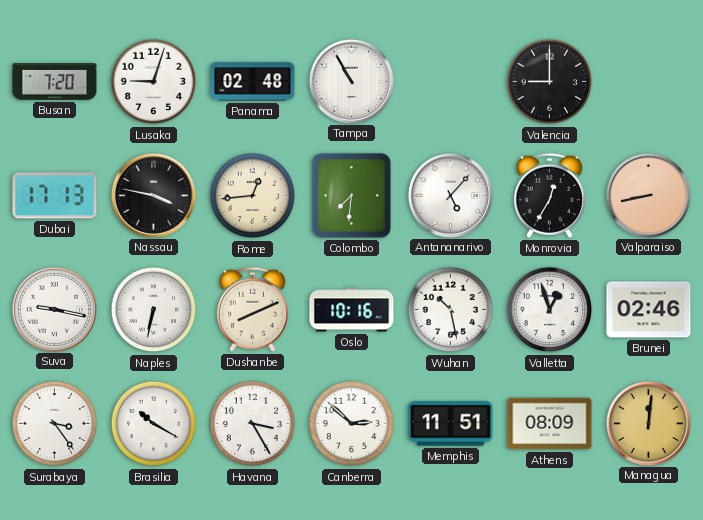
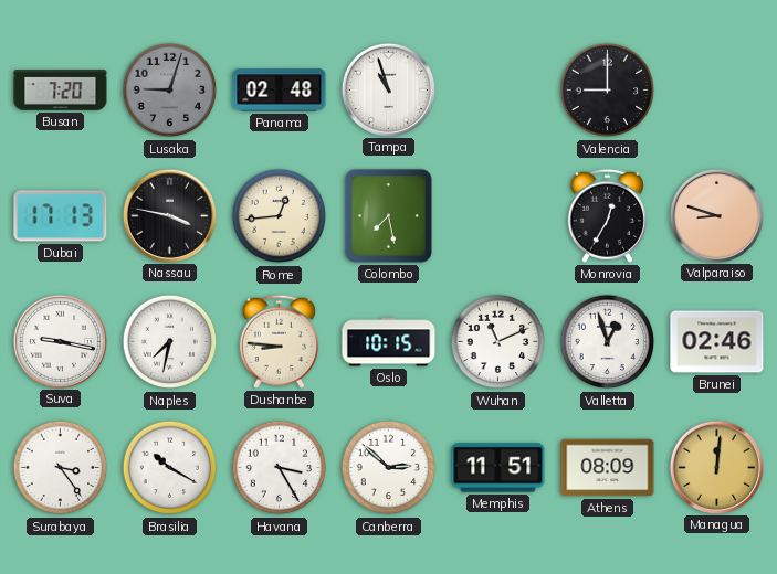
Lusaka dial: white -> grey
Tampa: 10:55 -> 10:57
Colombo: 7:31 -> 7:28
Antananarivo: 5:07 -> none
Valparaiso: 8:43 -> 8:48
Naples: 6:32 -> 7:32
Dushanbe: 8:11 -> 8:46
Oslo: 10:16 -> 10:15
Wuhan: 10:28 -> 11:11
